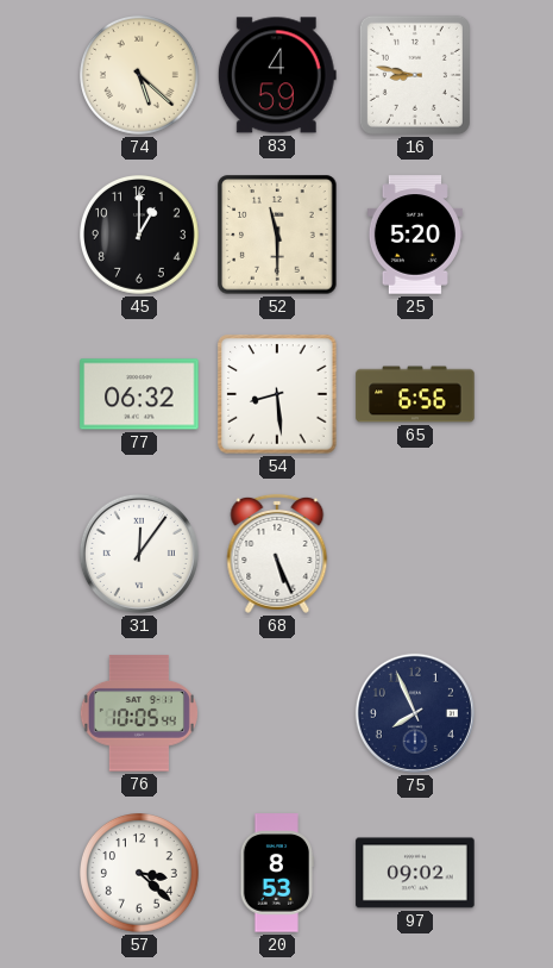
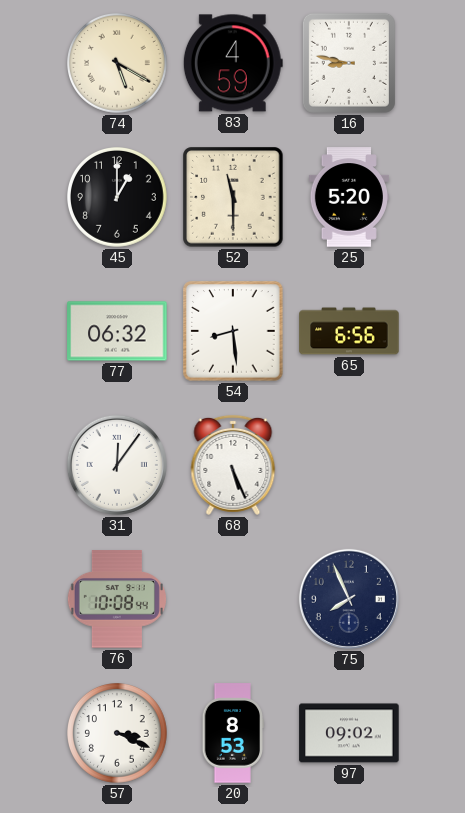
74: 5:22 -> 5:20
76: 10:05 -> 10:08
57: 3:22 -> 3:19
